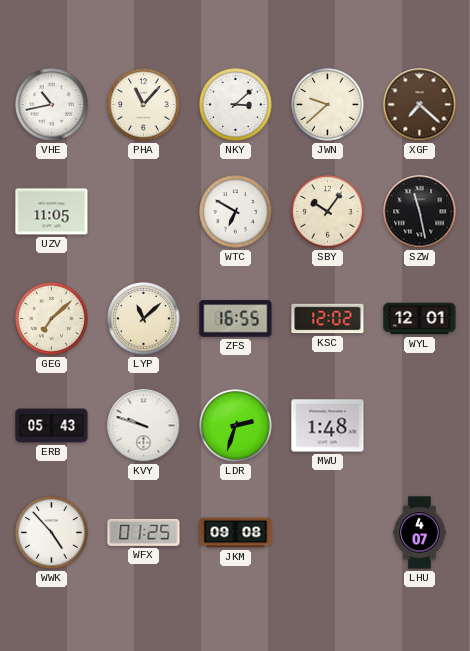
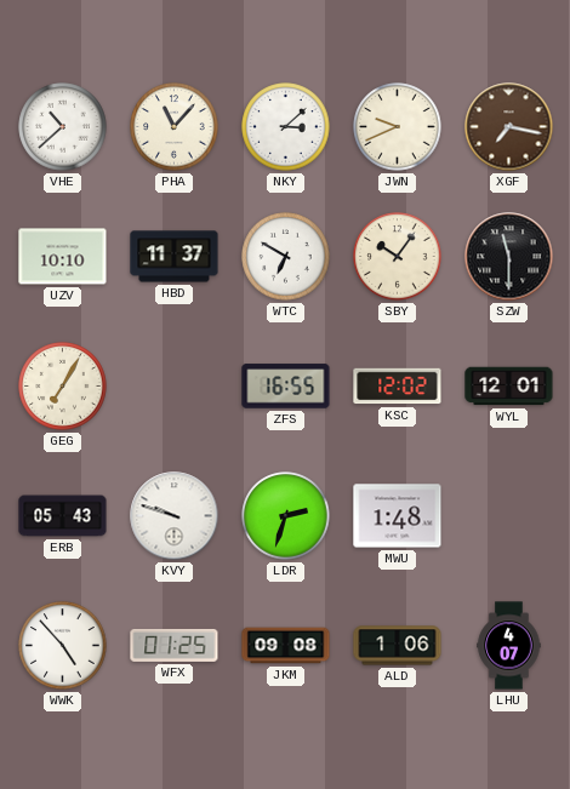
VHE: 10:43 -> 10:38
JWN: 9:38 -> 9:41
XGF: 7:22 -> 7:17
UZV: 11:05 -> 10:10
HBD: none -> 11:37
SZW: 11:28 -> 11:30
GEG: 7:08 -> 7:05
LYP: 11:08 -> none
ALD: none -> 1:06
